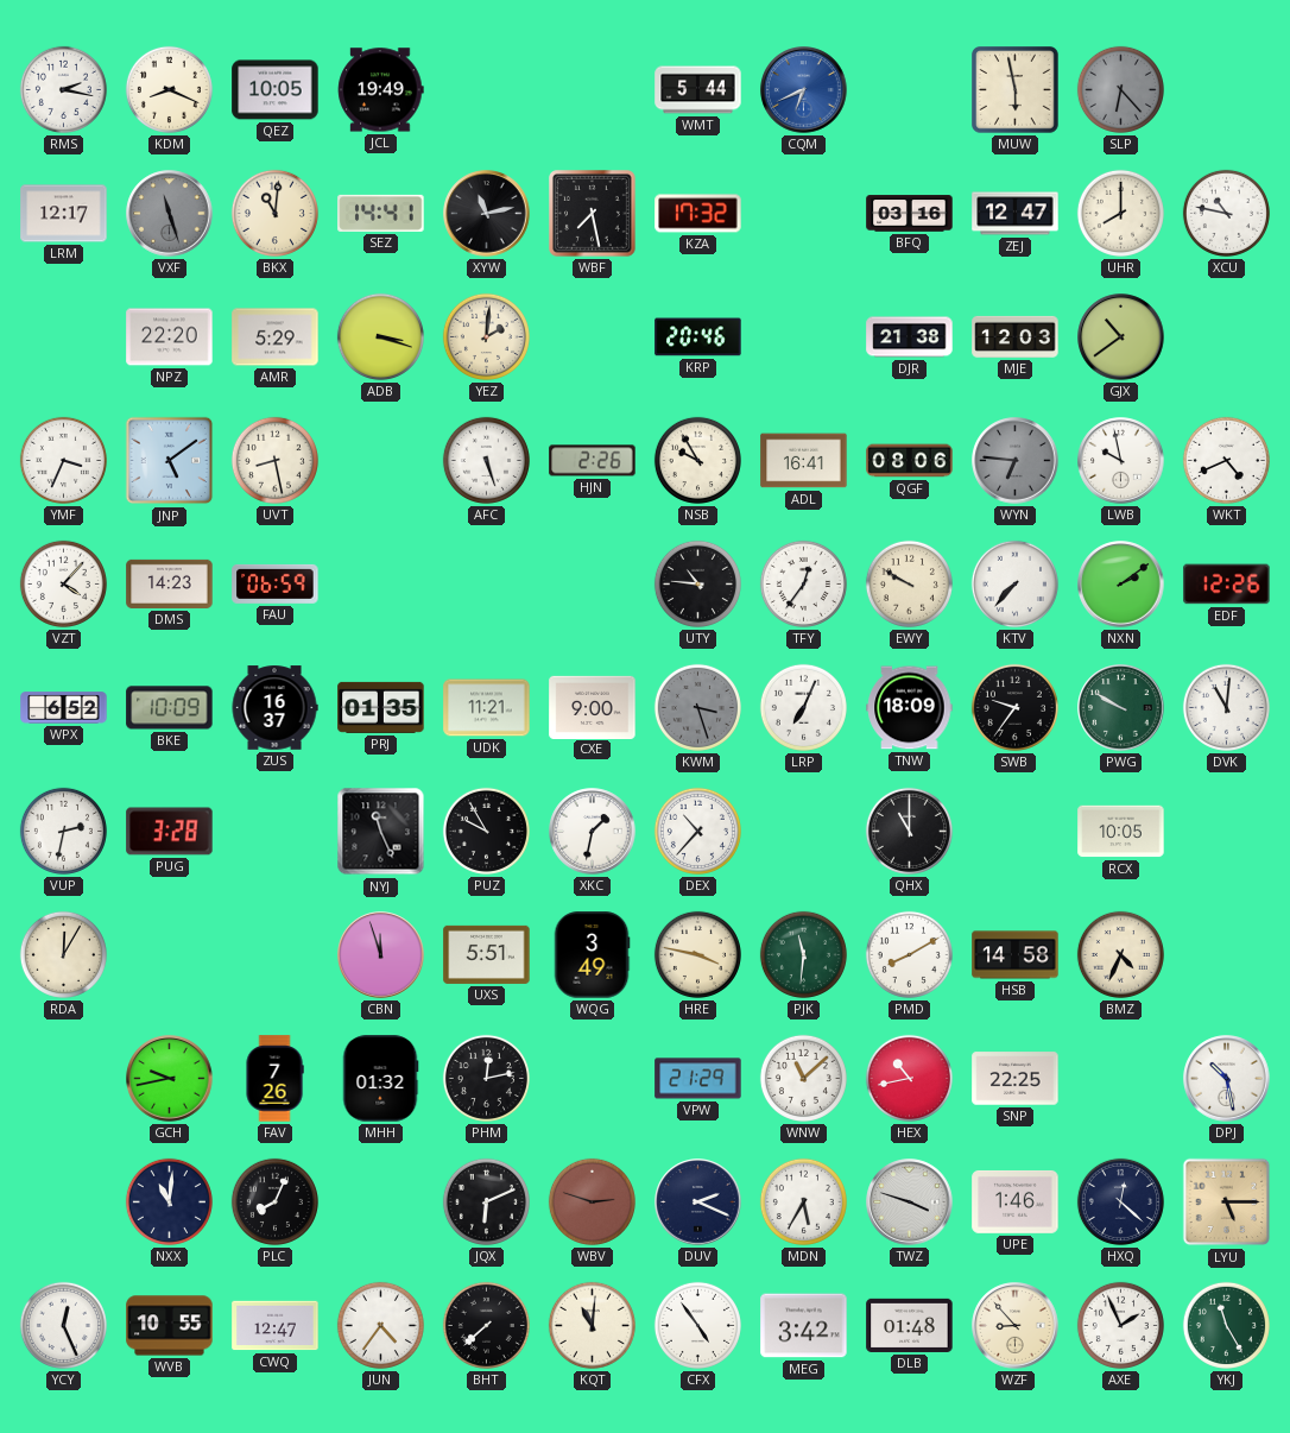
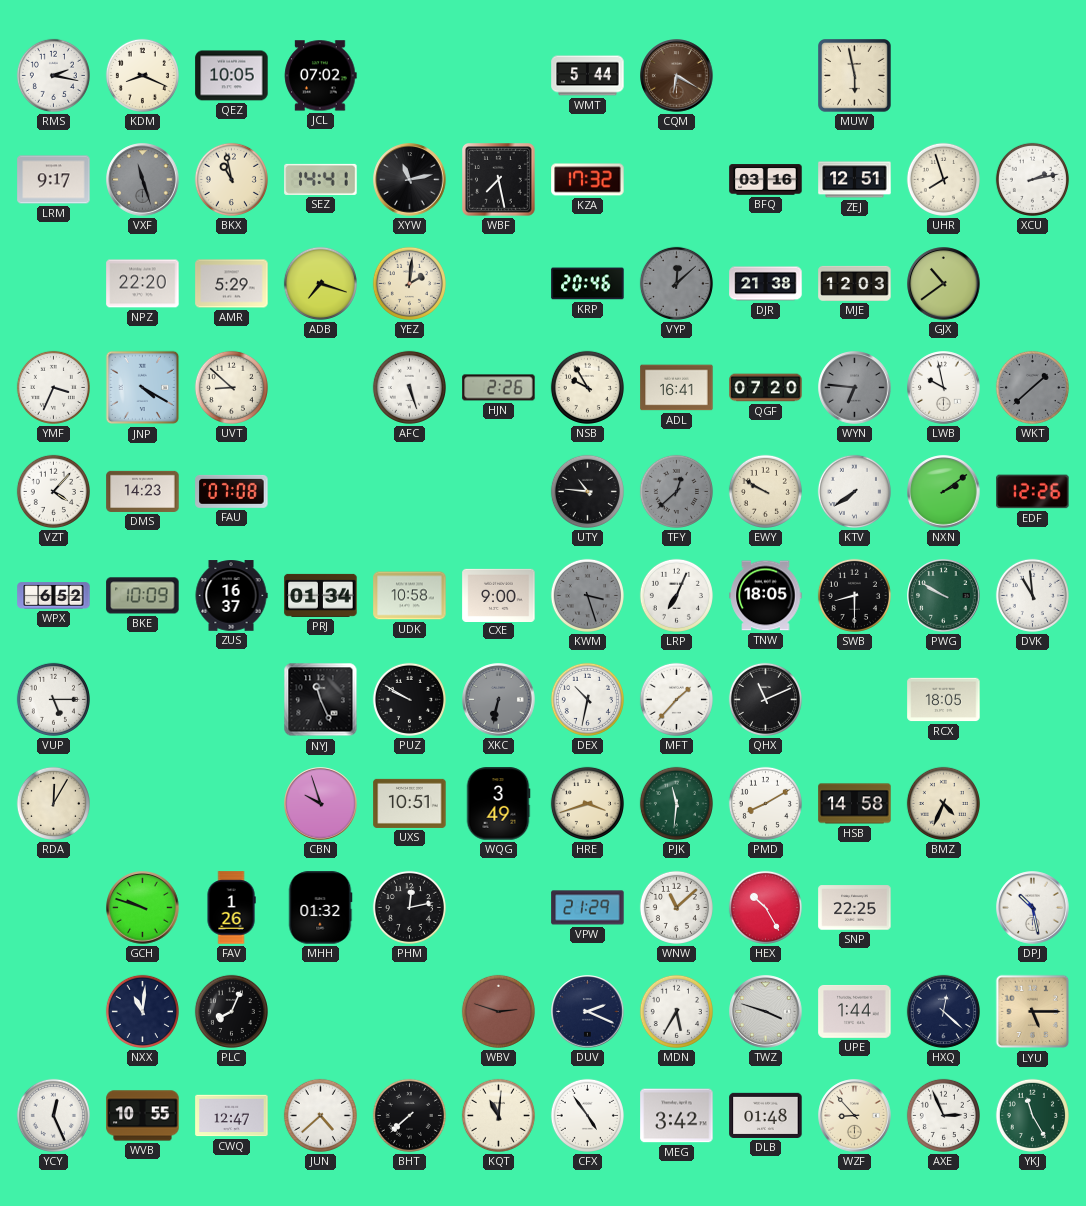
JCL: 19:49 -> 07:02
CQM: 6:41 -> 6:20
CQM dial: blue -> brown
SLP: 6:23 -> none
LRM: 12:17 -> 9:17
BKX: 11:01 -> 10:58
ZEJ: 12:47 -> 12:51
UHR: 8:00 -> 7:57
XCU: 10:47 -> 2:13
ADB: 3:18 -> 7:18
VYP: none -> 12:08
JNP: 5:09 -> 4:20
UVT: 8:28 -> 8:52
QGF: 08:06 -> 07:20
WKT: 4:41 -> 1:38
WKT dial: white -> grey
FAU: 06:59 -> 07:08
TFY: 12:36 -> 12:38
TFY dial: white -> grey
KTV: 7:37 -> 7:39
PRJ: 01:35 -> 01:34
UDK: 11:21 -> 10:58
TNW: 18:09 -> 18:05
SWB: 9:36 -> 8:30
DVK: 11:01 -> 10:59
VUP: 2:32 -> 5:15
PUG: 3:28 -> none
PUZ: 9:55 -> 9:50
XKC: 1:32 -> 6:32
XKC dial: white -> grey
DEX: 10:37 -> 10:32
MFT: none -> 1:37
QHX: 11:00 -> 11:11
RCX: 10:05 -> 18:05
CBN: 11:57 -> 9:57
UXS: 5:51 -> 10:51
HRE: 3:47 -> 3:42
GCH: 9:43 -> 9:48
FAV: 7:26 -> 1:26
HEX: 10:43 -> 10:25
JQX: 6:11 -> none
UPE: 1:46 -> 1:44
JUN: 4:36 -> 4:38
AXE: 1:56 -> 2:56
